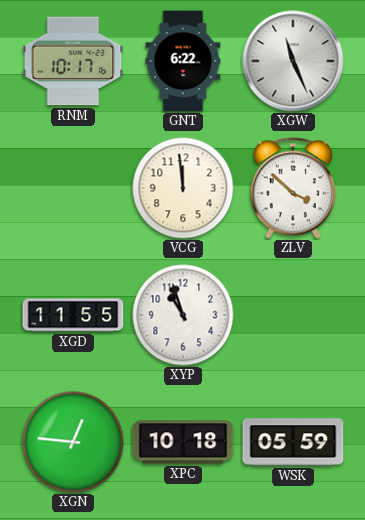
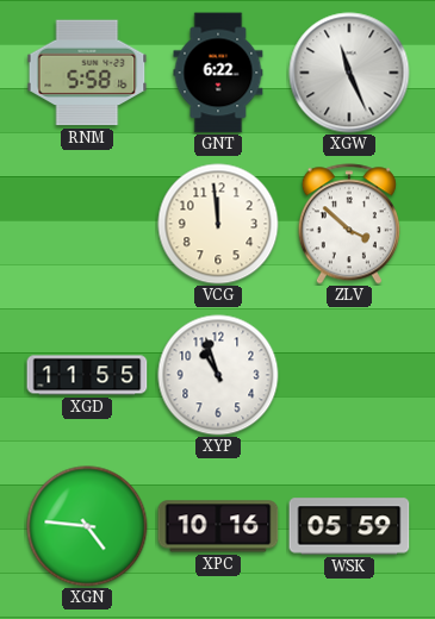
RNM: 10:17 -> 5:58
XGN: 12:46 -> 4:46
XPC: 10:18 -> 10:16
